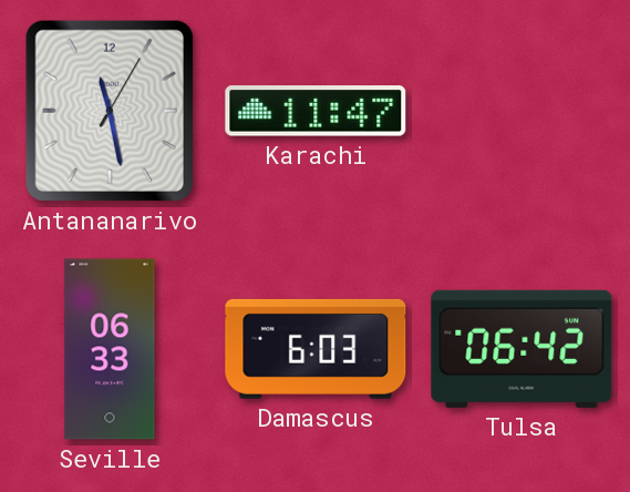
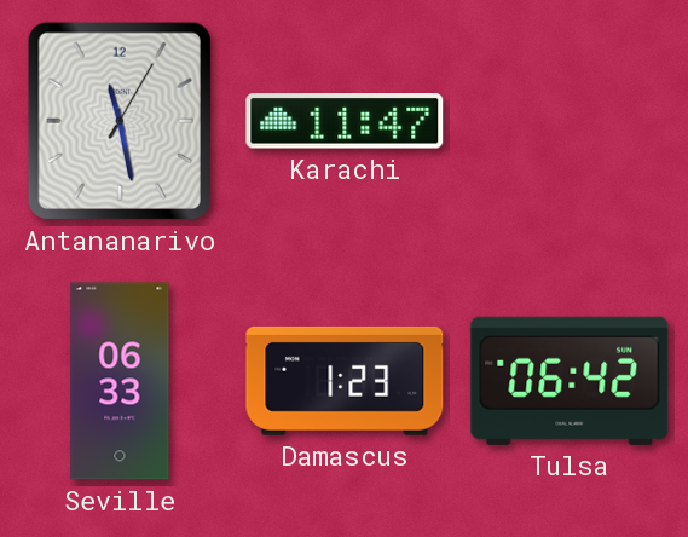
Damascus: 6:03 -> 1:23
